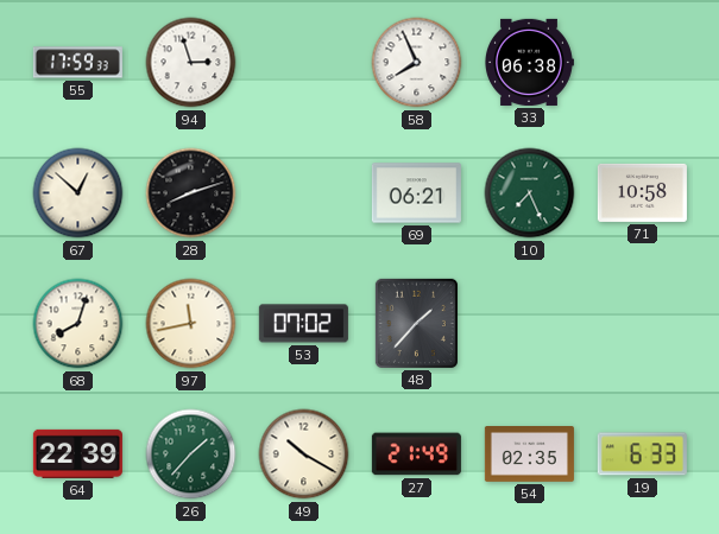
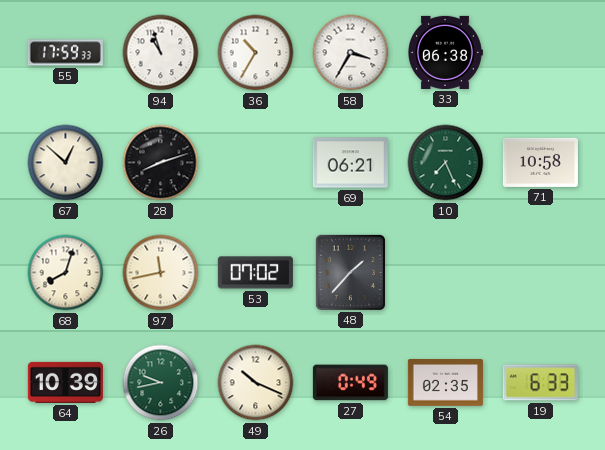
94: 2:57 -> 10:57
36: none -> 10:35
58: 7:56 -> 3:35
64: 22:39 -> 10:39
26: 1:37 -> 9:43
49: 10:20 -> 10:19
27: 21:49 -> 0:49
